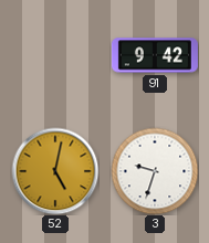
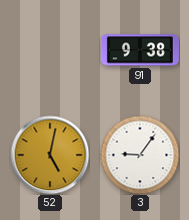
91: 9:42 -> 9:38
3: 9:33 -> 9:06
